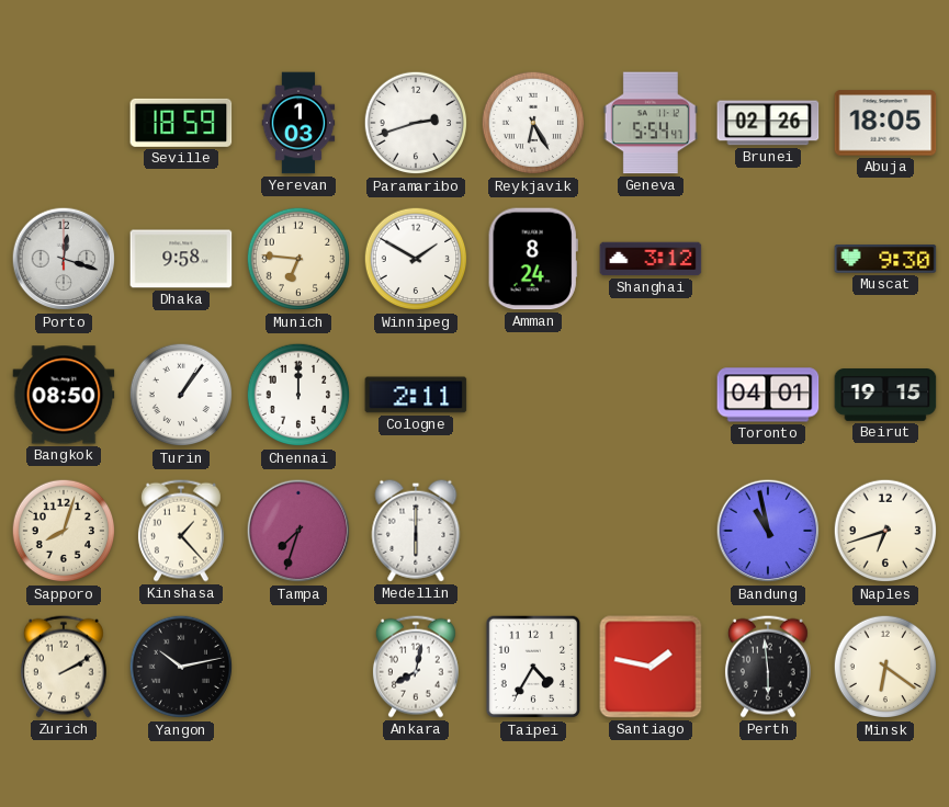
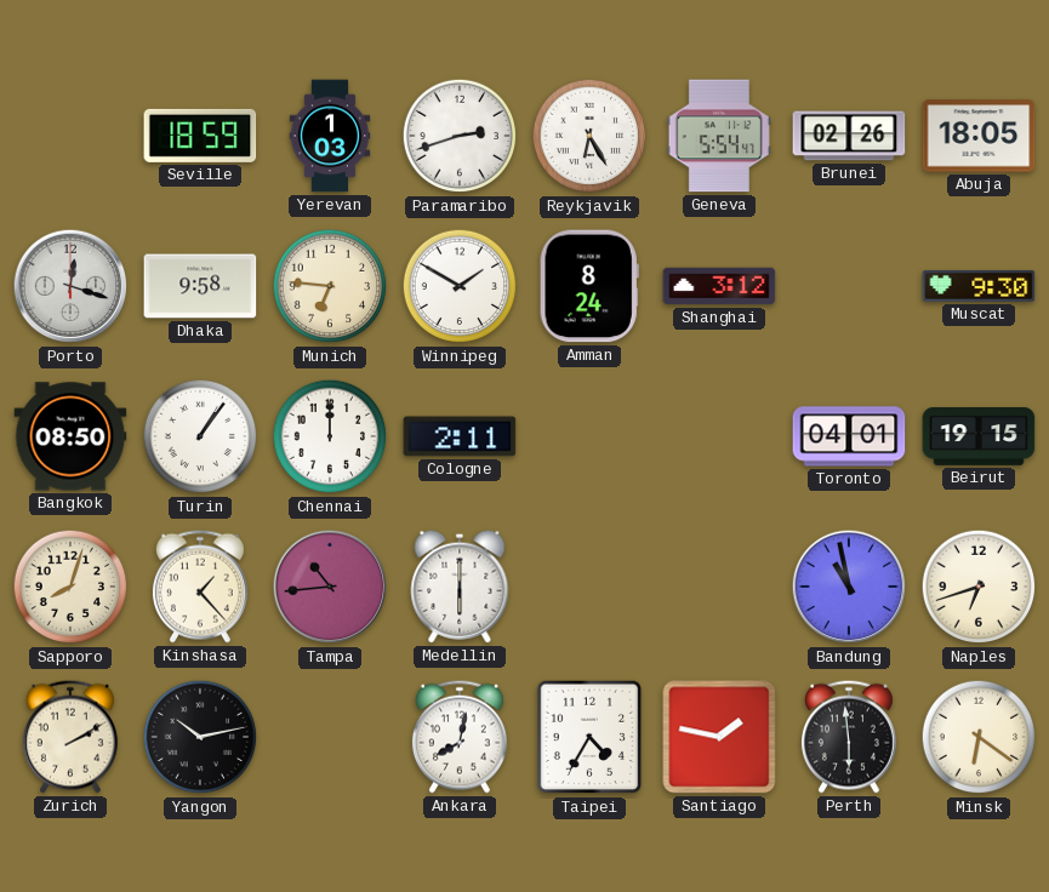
Tampa: 7:33 -> 10:44
